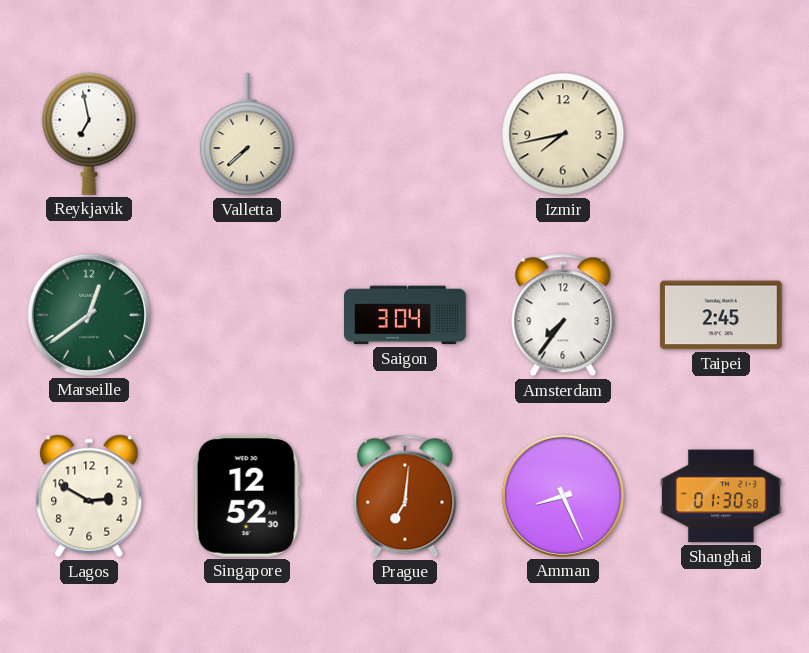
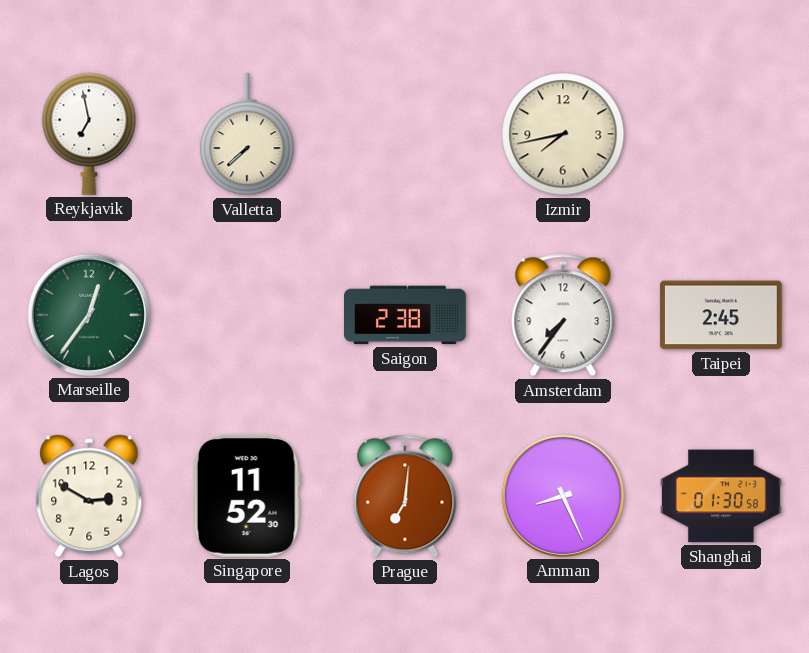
Marseille: 12:39 -> 12:36
Saigon: 3:04 -> 2:38
Singapore: 12:52 -> 11:52
